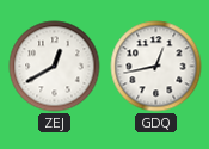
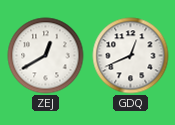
GDQ: 12:43 -> 12:41
